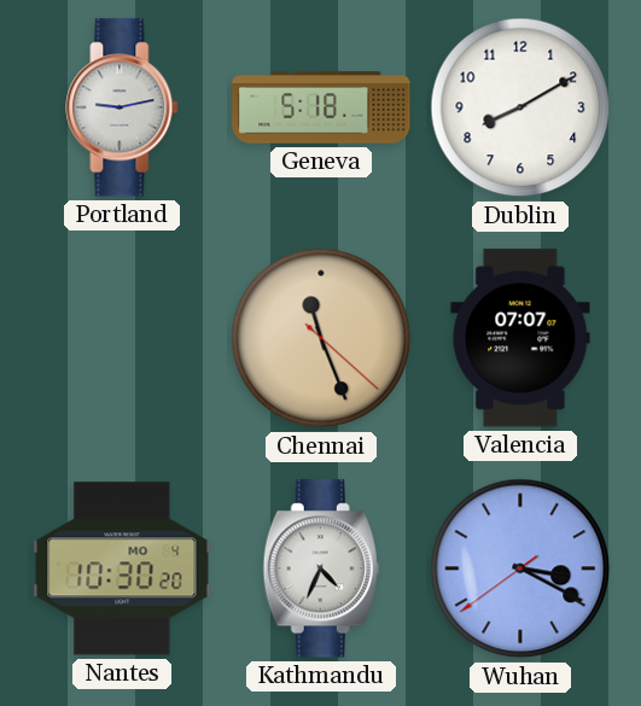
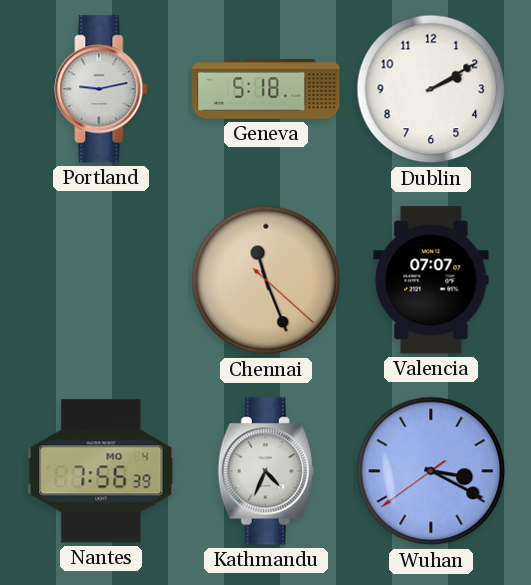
Dublin: 8:10 -> 2:10
Nantes: 10:30 -> 7:56
